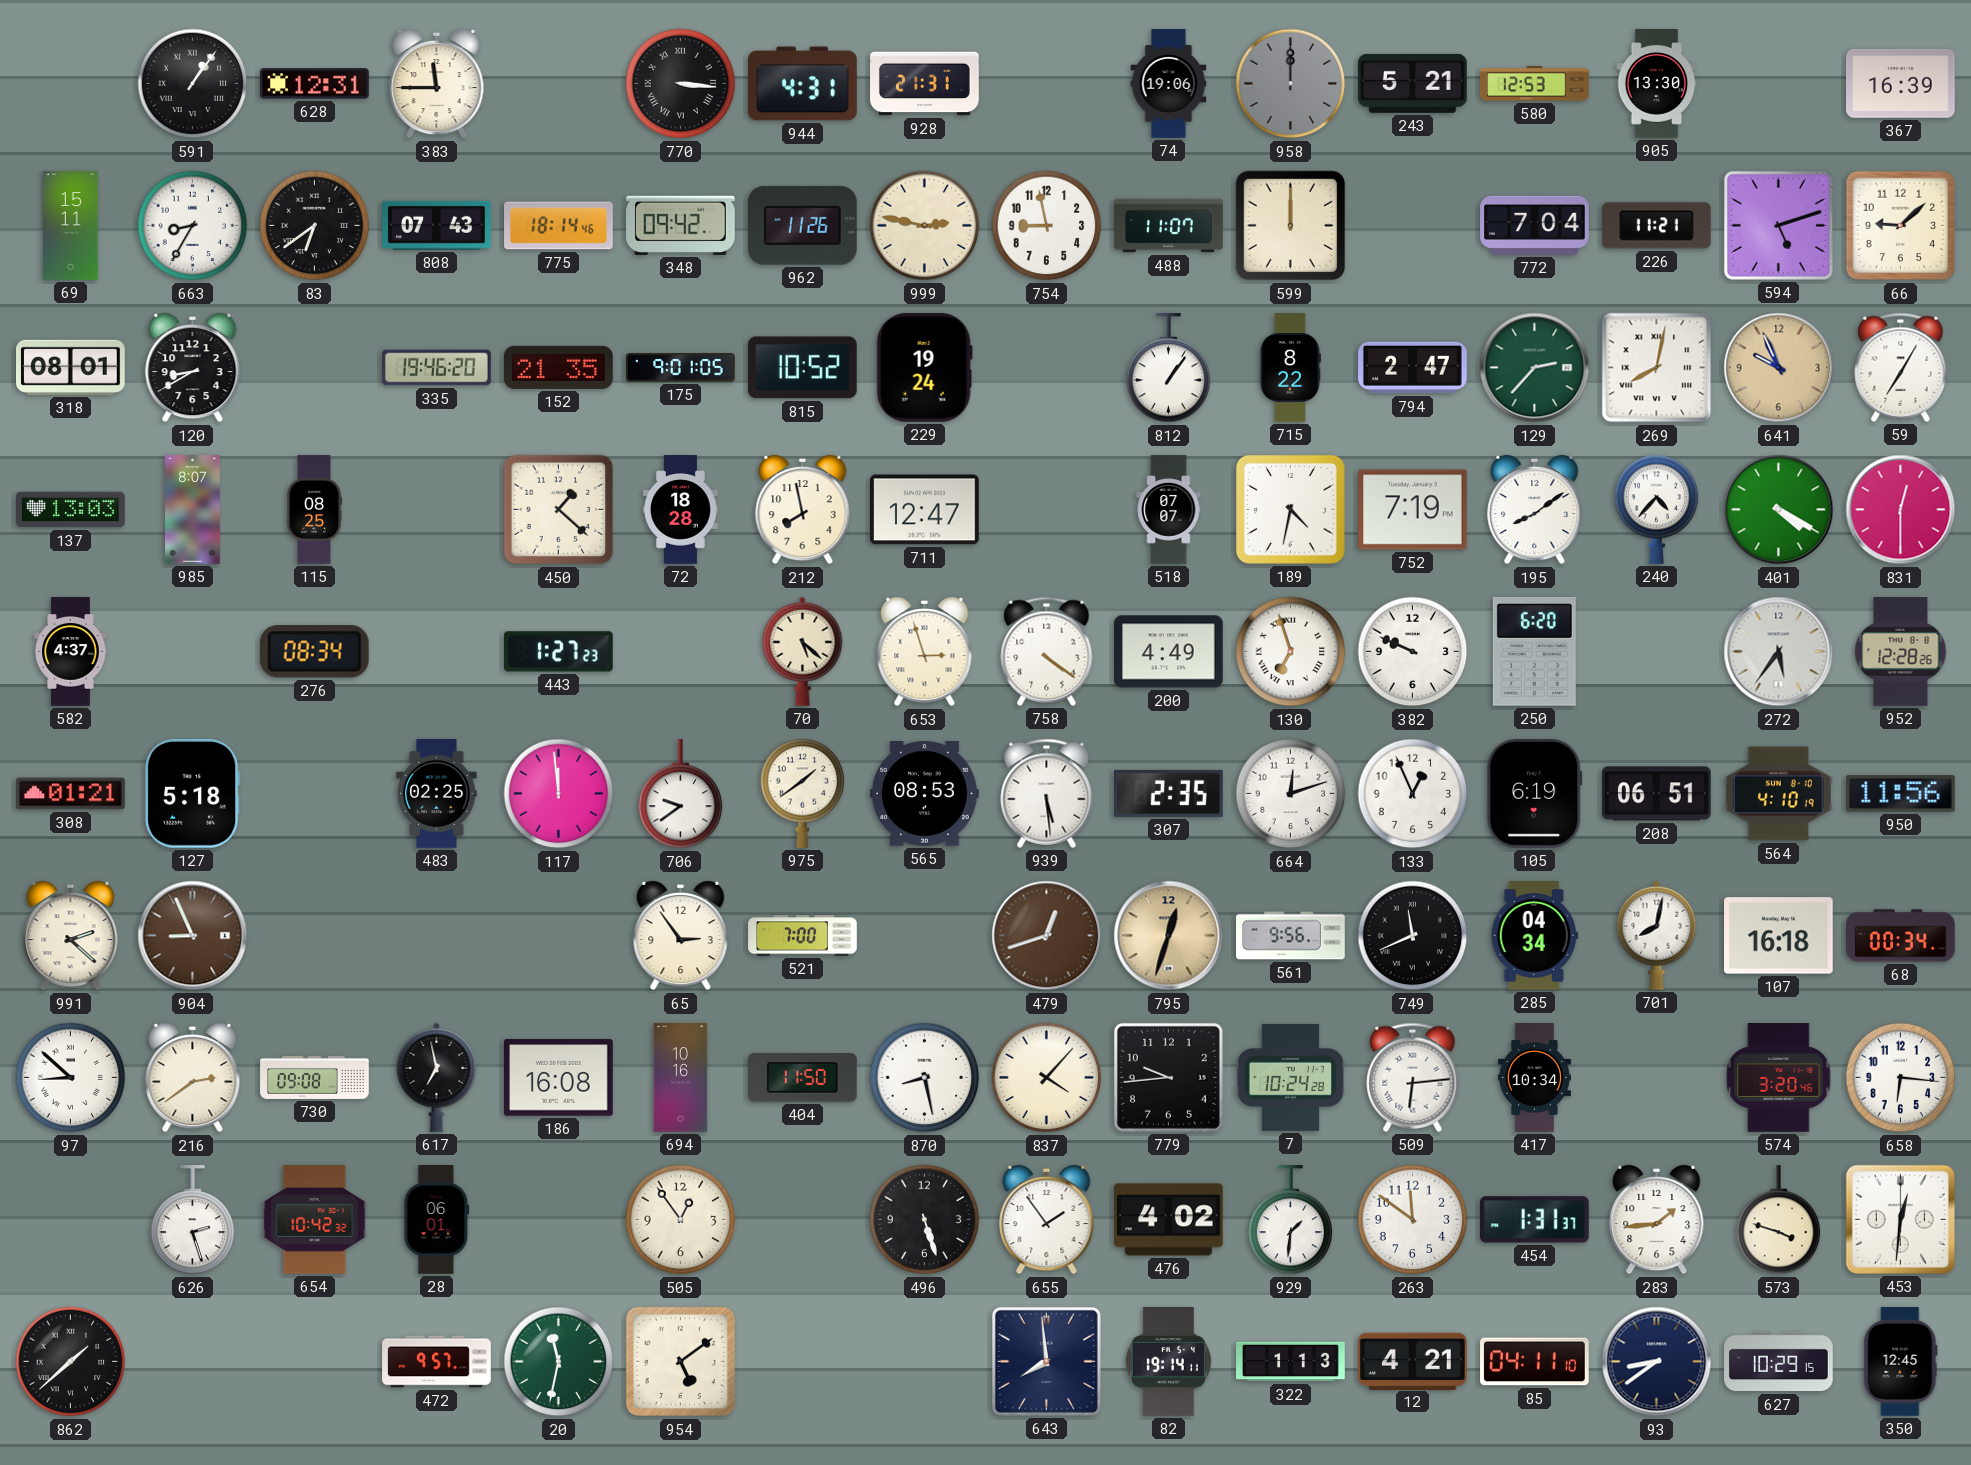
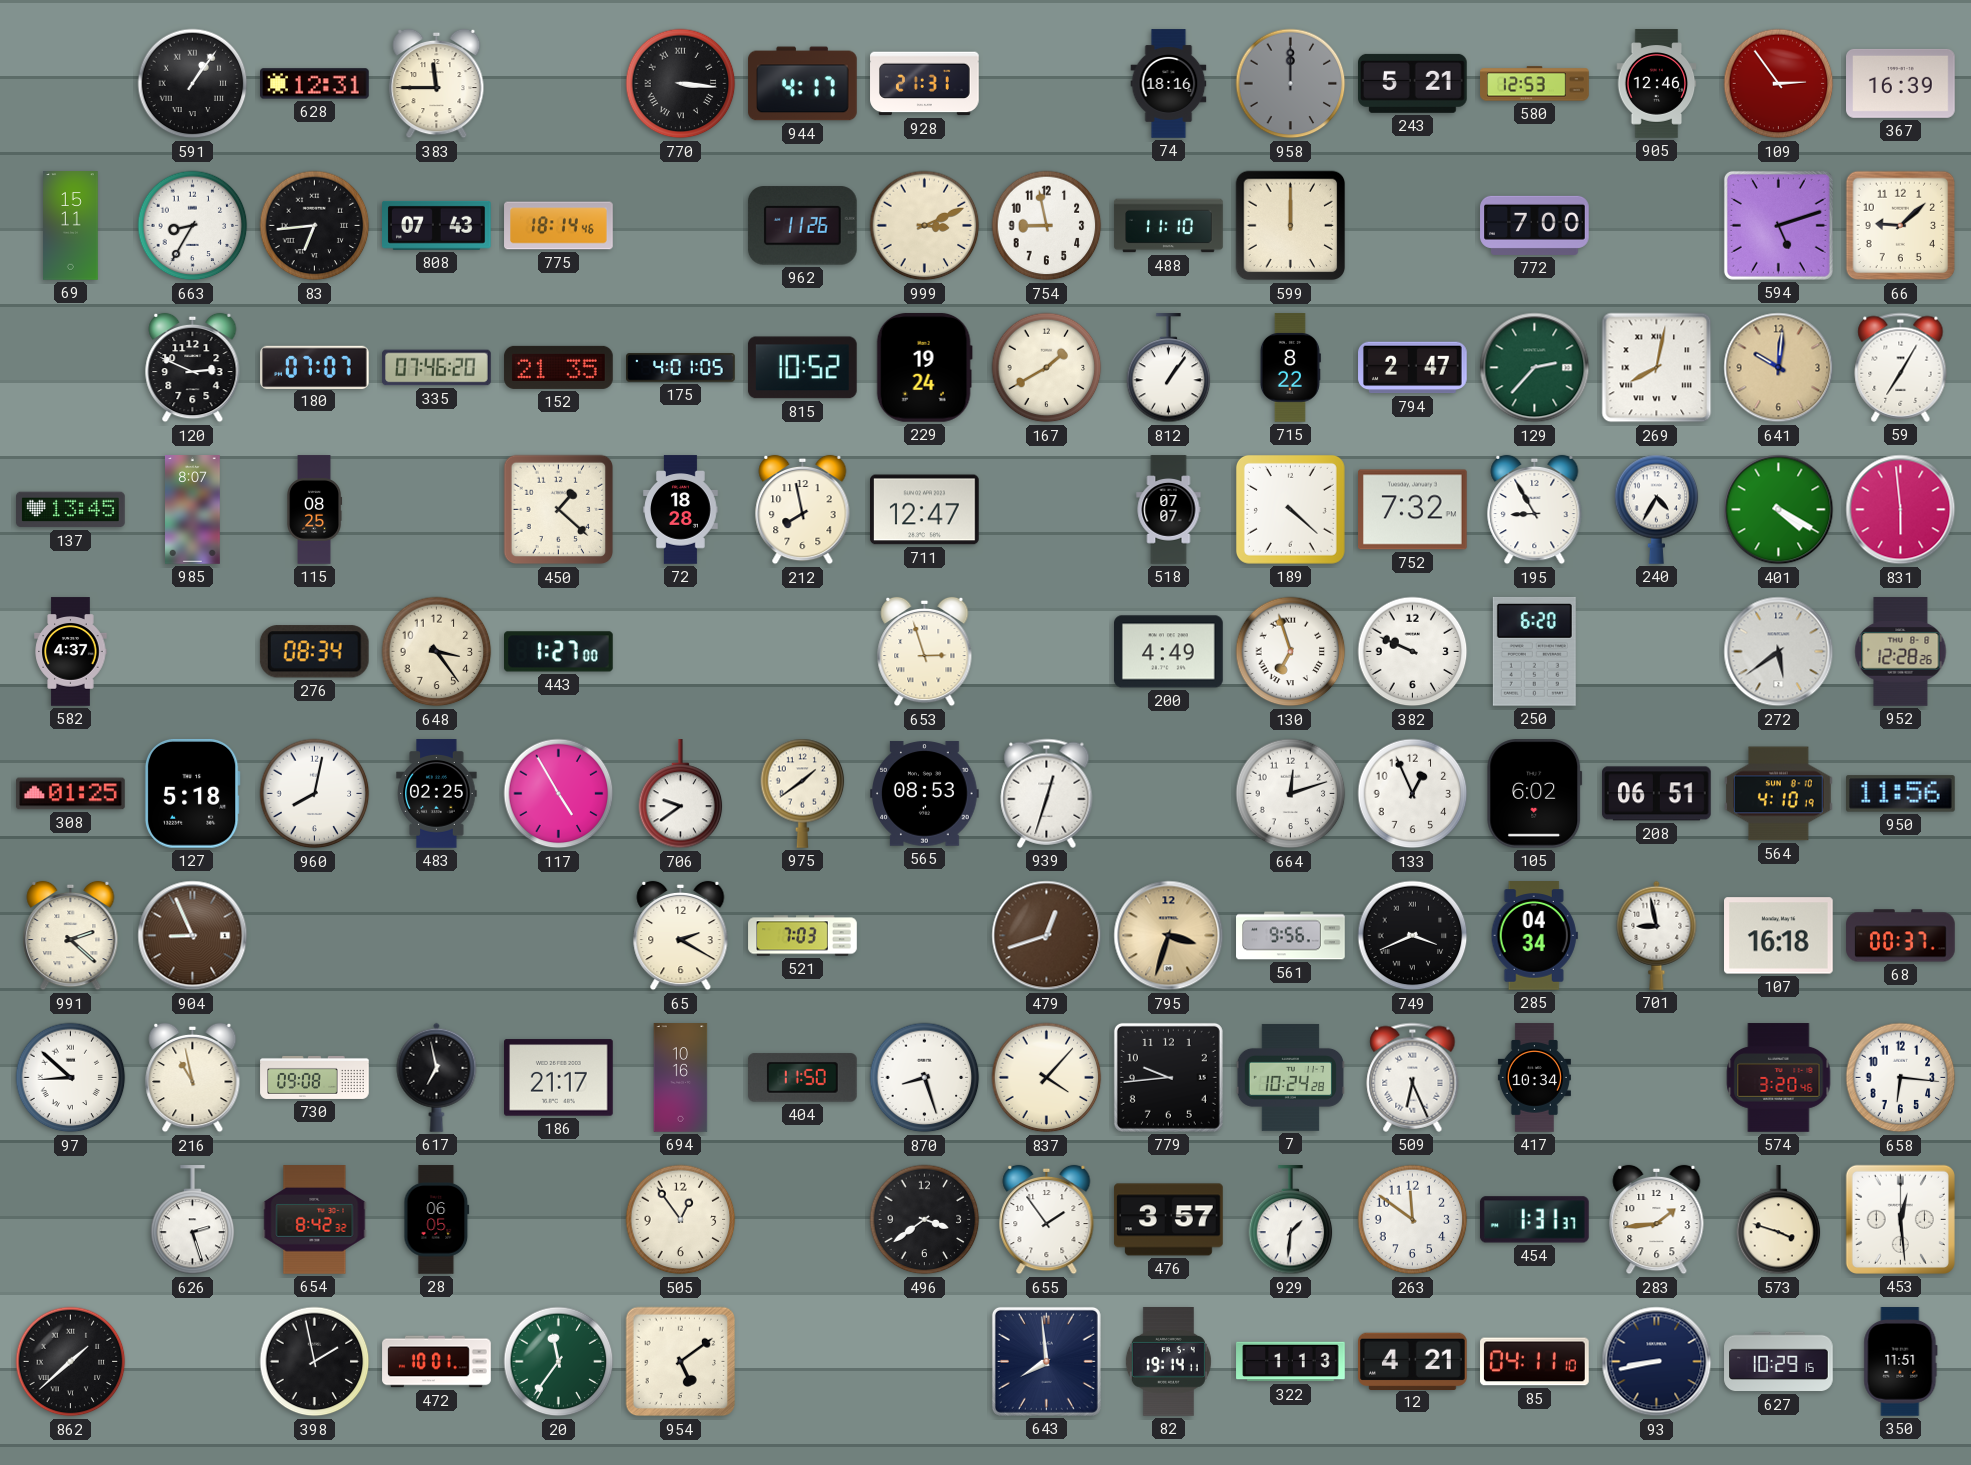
944: 4:31 -> 4:17
74: 19:06 -> 18:16
905: 13:30 -> 12:46
109: none -> 2:54
83: 6:39 -> 6:44
348: 09:42 -> none
999: 2:47 -> 3:11
488: 11:07 -> 11:10
772: 7:04 -> 7:00
226: 11:21 -> none
318: 08:01 -> none
120: 8:40 -> 2:49
180: none -> 07:07
335: 19:46 -> 07:46
175: 9:01 -> 4:01
167: none -> 1:40
641: 9:56 -> 10:01
137: 13:03 -> 13:45
189: 4:32 -> 4:22
752: 7:19 -> 7:32
195: 8:09 -> 8:55
240: 4:37 -> 4:35
831: 12:30 -> 5:59
648: none -> 3:24
443: 1:27:23 -> 1:27:00
70: 5:22 -> none
758: 4:21 -> none
272: 5:36 -> 5:39
308: 01:21 -> 01:25
960: none -> 8:02
117: 11:59 -> 4:55
939: 5:29 -> 12:33
307: 2:35 -> none
105: 6:19 -> 6:02
65: 2:54 -> 2:20
521: 7:00 -> 7:03
795: 12:33 -> 3:33
749: 11:41 -> 3:41
701: 8:02 -> 8:58
68: 00:34 -> 00:37
216: 2:39 -> 10:58
186: 16:08 -> 21:17
870: 8:28 -> 8:27
509: 6:14 -> 6:26
654: 10:42 -> 8:42
28: 06:01 -> 06:05
496: 5:27 -> 3:39
476: 4:02 -> 3:57
453: 12:31 -> 12:29
398: none -> 1:58
472: 9:57 -> 10:01
20: 11:32 -> 11:36
93: 8:39 -> 8:43
350: 12:45 -> 11:51
